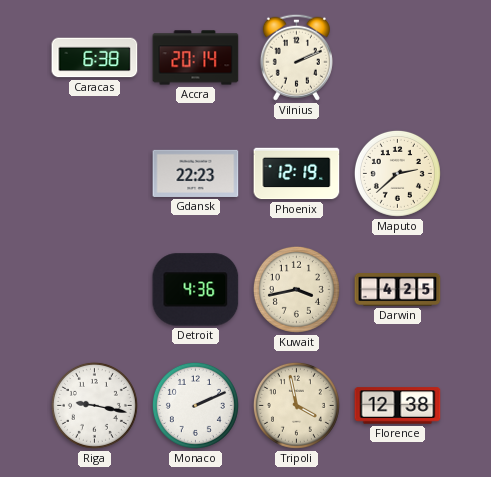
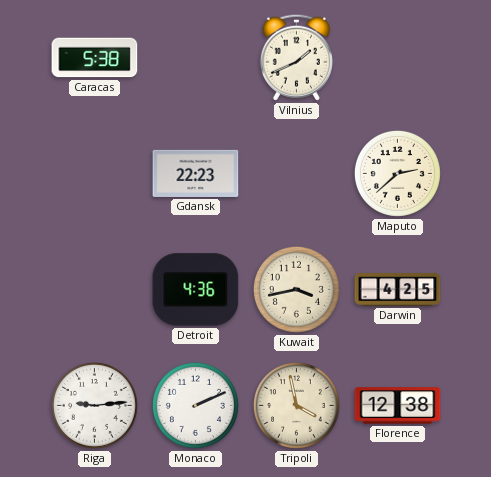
Caracas: 6:38 -> 5:38
Accra: 20:14 -> none
Vilnius: 2:11 -> 1:41
Phoenix: 12:19 -> none
Riga: 9:17 -> 9:14
